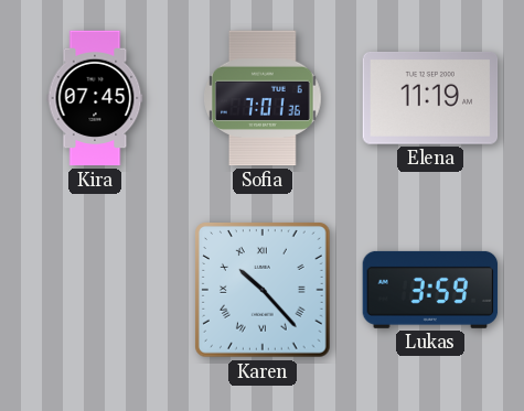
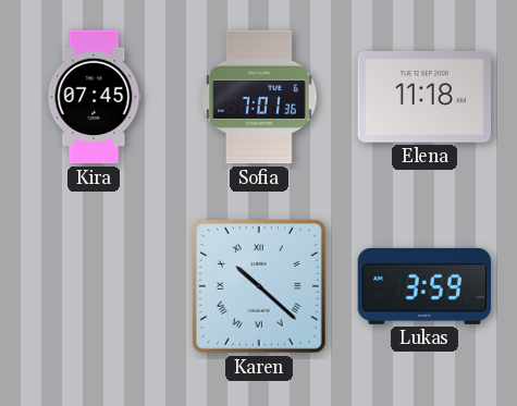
Elena: 11:19 -> 11:18
Karen: 10:23 -> 10:22
